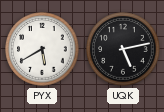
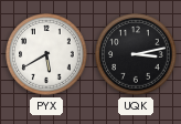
UQK: 5:13 -> 3:13
